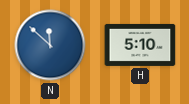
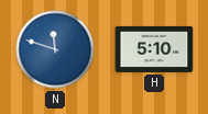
N: 11:52 -> 11:48
